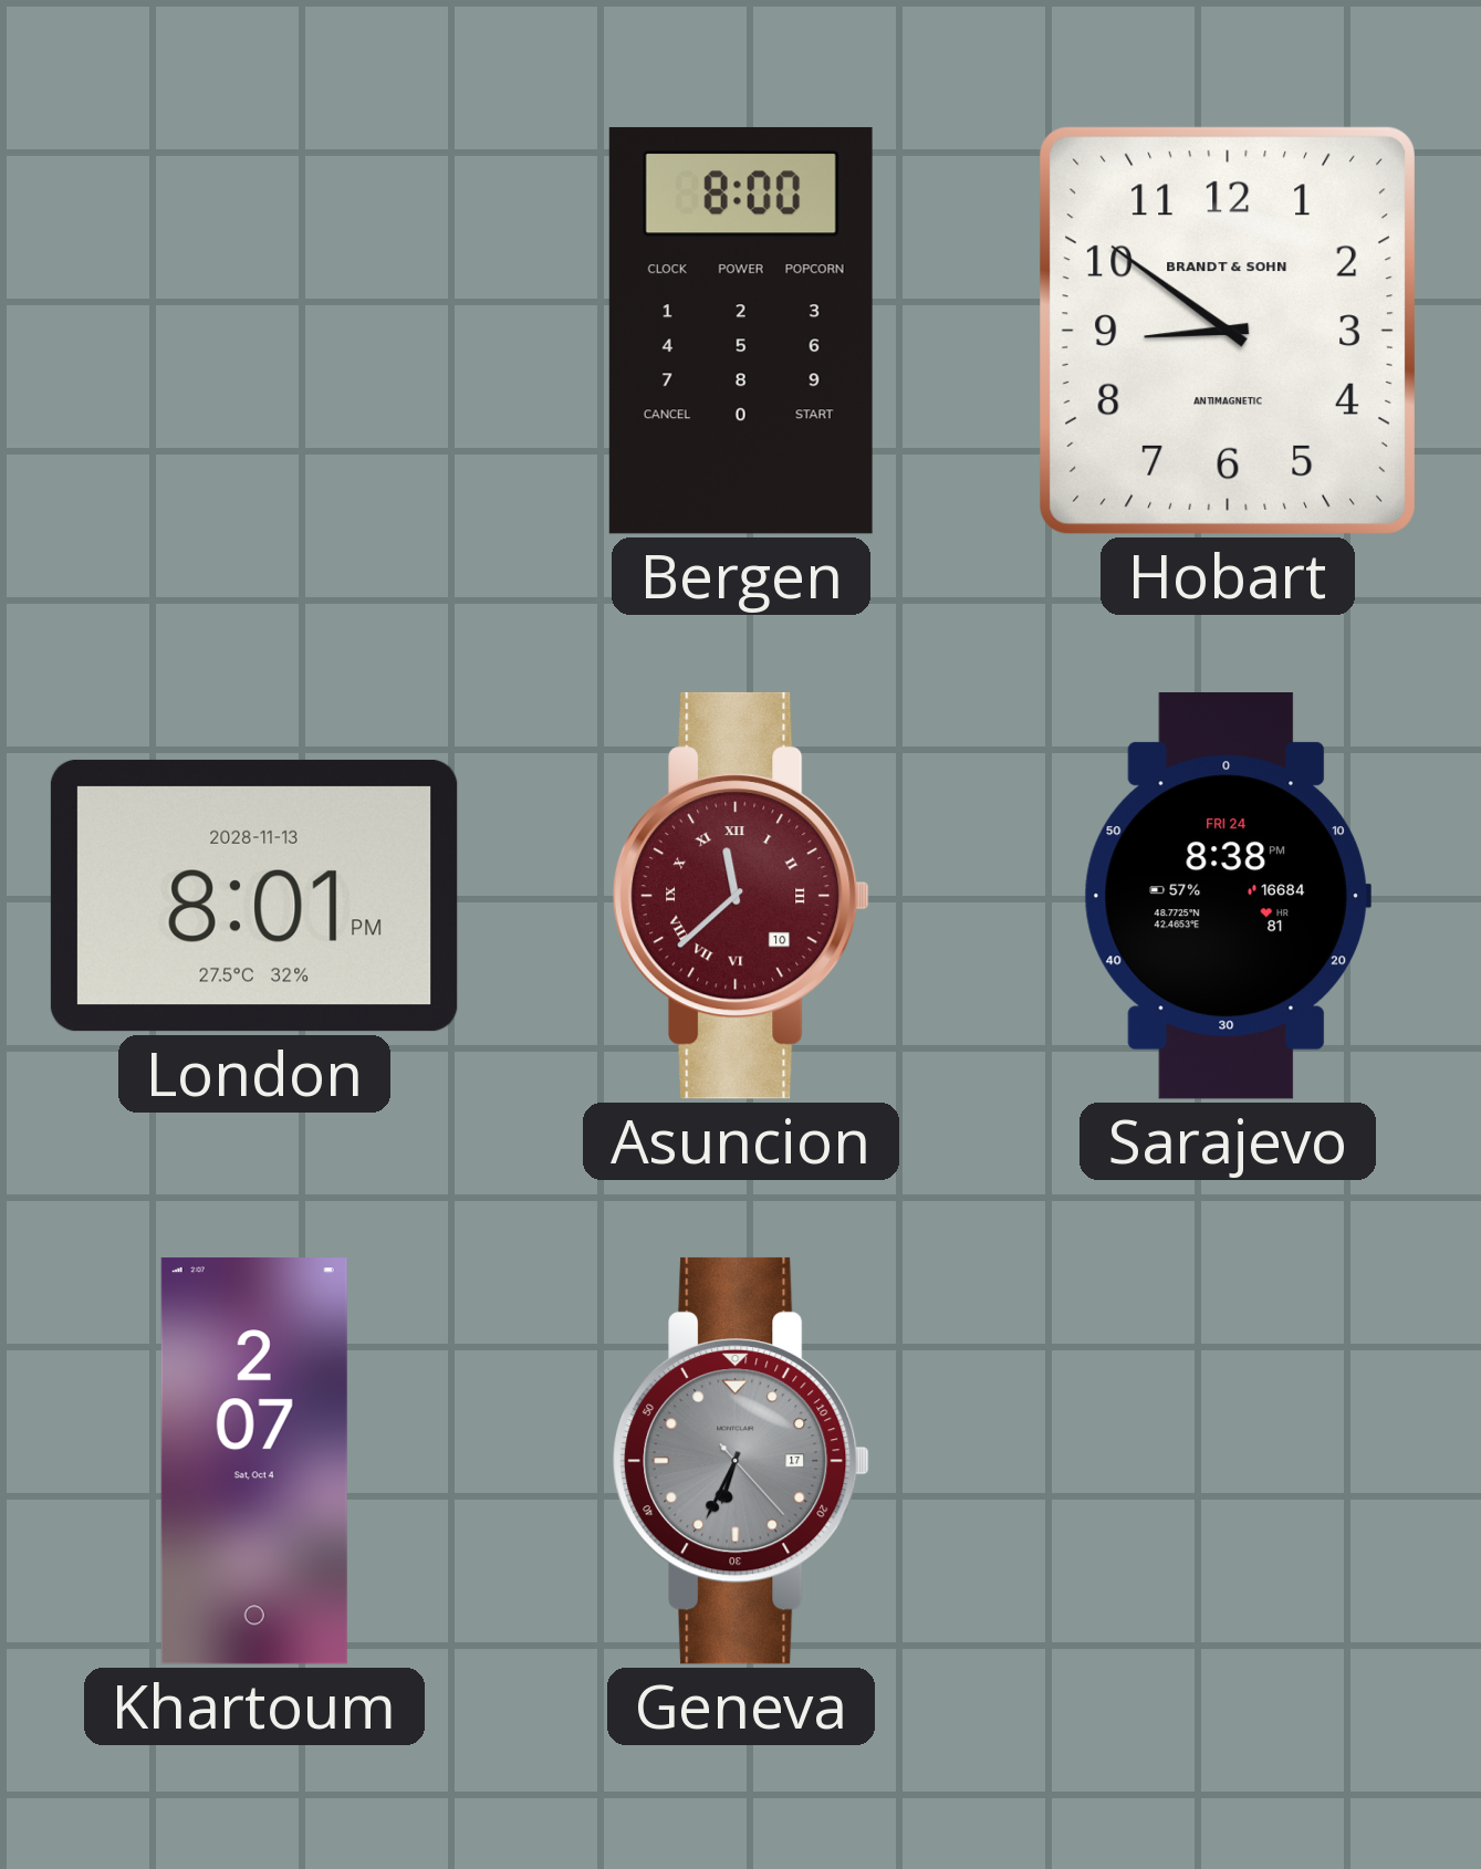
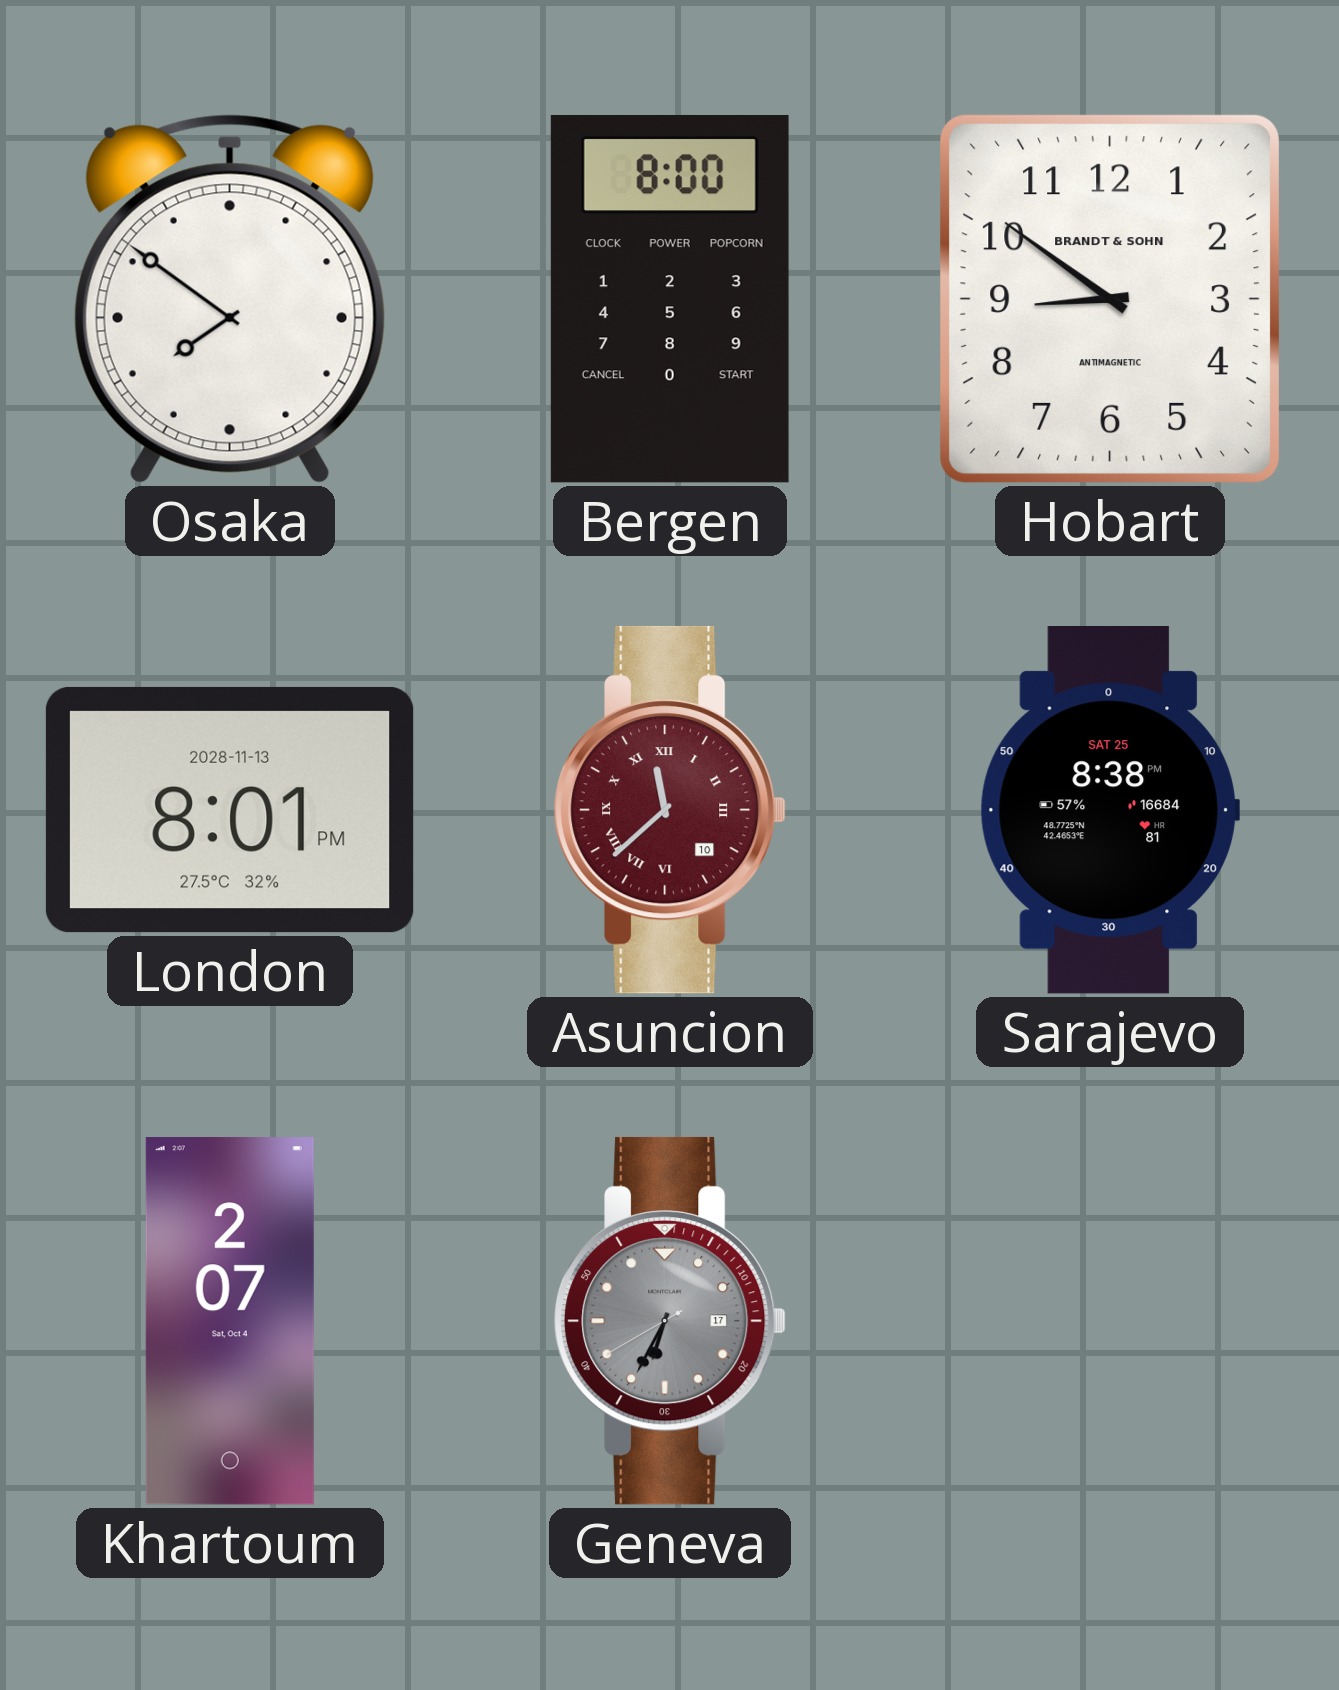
Osaka: none -> 7:51
Sarajevo date: FRI 24 -> SAT 25
Geneva: 6:34:23 -> 6:34:40
